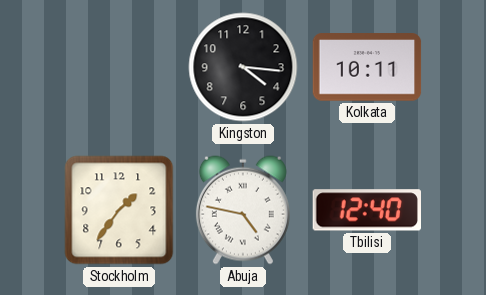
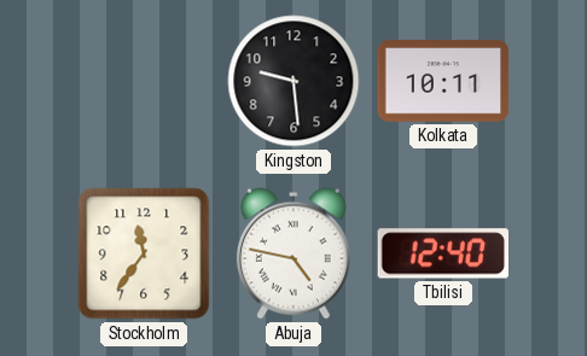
Kingston: 4:16 -> 9:29
Stockholm: 1:36 -> 11:36
